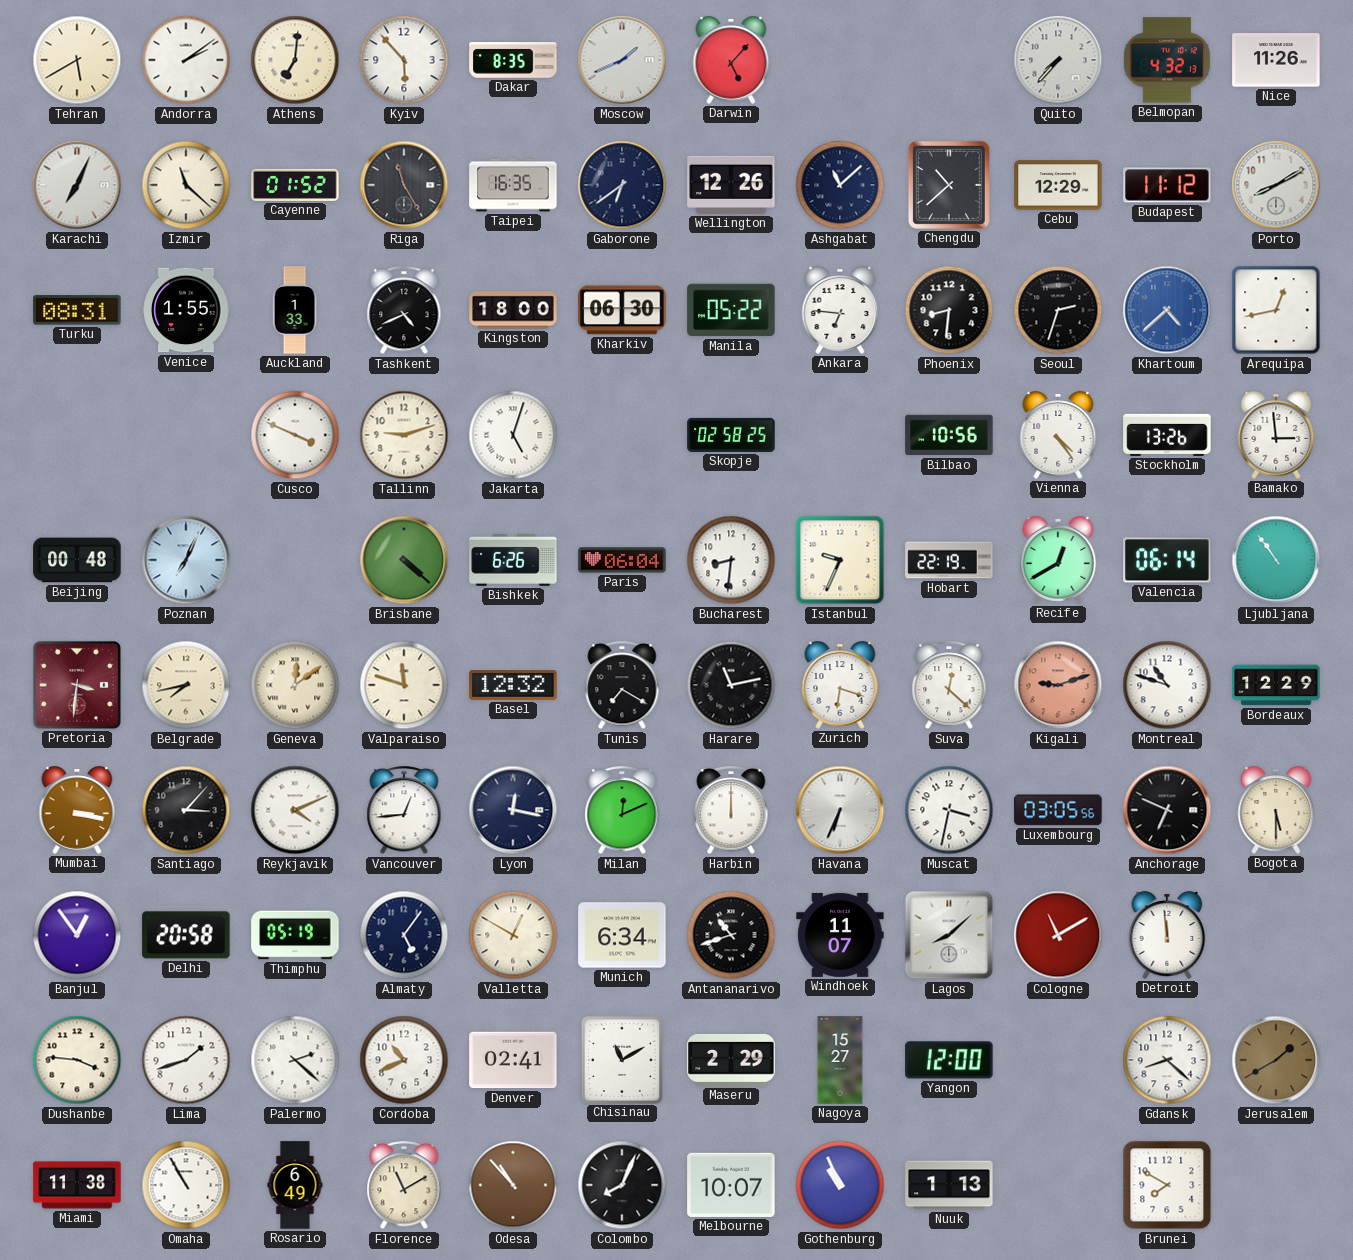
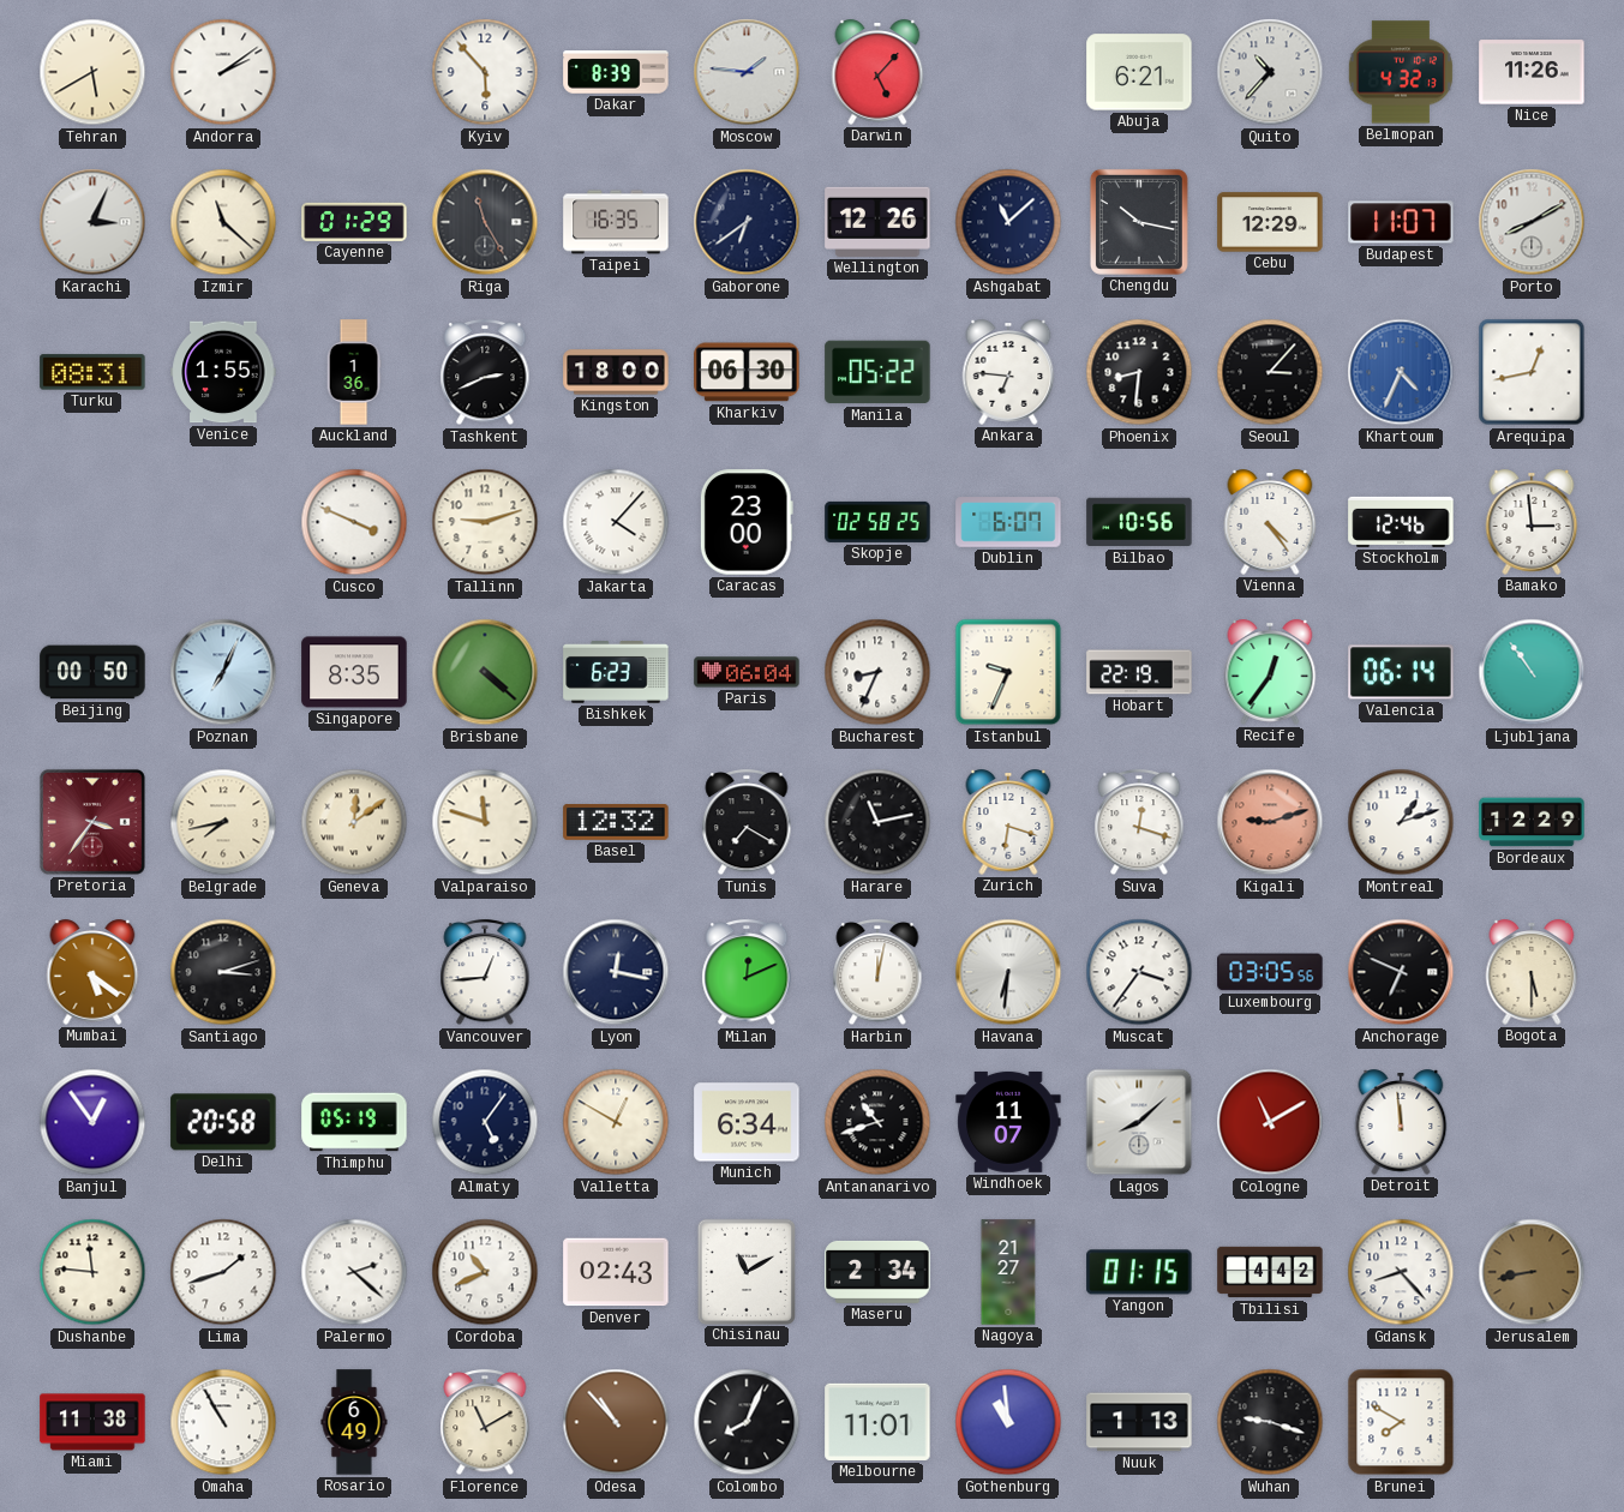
Athens: 7:01 -> none
Dakar: 8:35 -> 8:39
Moscow: 1:41 -> 1:46
Abuja: none -> 6:21
Quito: 7:37 -> 10:37
Karachi: 7:04 -> 3:04
Cayenne: 01:52 -> 01:29
Chengdu: 10:38 -> 10:17
Budapest: 11:12 -> 11:07
Auckland: 1:33 -> 1:36
Tashkent: 4:41 -> 2:41
Seoul: 2:33 -> 3:07
Khartoum: 4:38 -> 4:34
Jakarta: 5:03 -> 4:07
Caracas: none -> 23:00
Dublin: none -> 6:07
Stockholm: 13:26 -> 12:46
Beijing: 00:48 -> 00:50
Singapore: none -> 8:35
Bishkek: 6:26 -> 6:23
Bucharest: 8:31 -> 8:34
Recife: 12:40 -> 12:36
Pretoria: 3:31 -> 3:36
Suva: 12:22 -> 12:18
Montreal: 10:48 -> 1:12
Mumbai: 3:17 -> 5:21
Santiago: 3:07 -> 3:12
Reykjavik: 4:11 -> none
Harbin: 12:00 -> 12:02
Havana: 6:34 -> 6:31
Muscat: 3:32 -> 3:36
Dushanbe: 3:46 -> 11:46
Denver: 02:41 -> 02:43
Maseru: 2:29 -> 2:34
Nagoya: 15:27 -> 21:27
Yangon: 12:00 -> 01:15
Tbilisi: none -> 4:42
Gdansk: 8:22 -> 8:23
Jerusalem: 1:40 -> 8:43
Melbourne: 10:07 -> 11:01
Gothenburg: 10:56 -> 10:59
Wuhan: none -> 9:18
